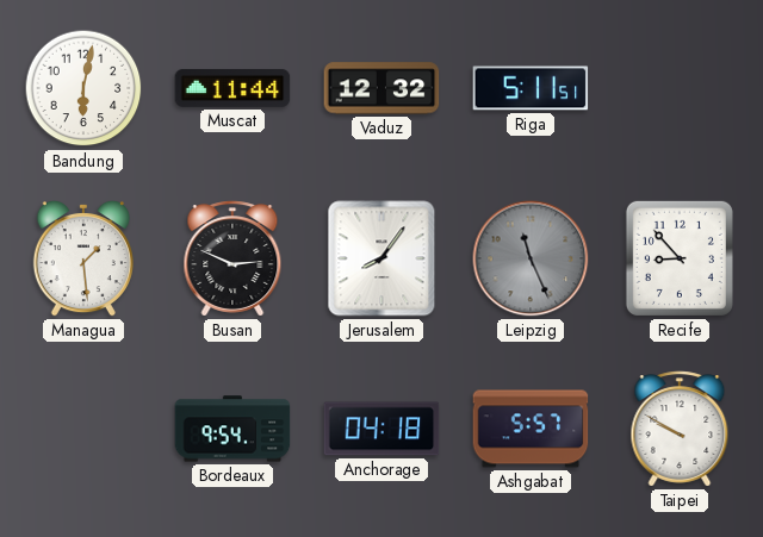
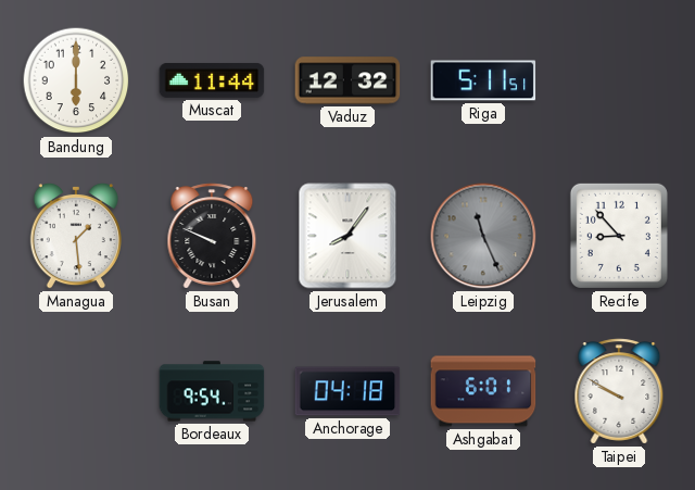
Bandung: 6:02 -> 6:00
Busan: 2:49 -> 9:49
Ashgabat: 5:57 -> 6:01
